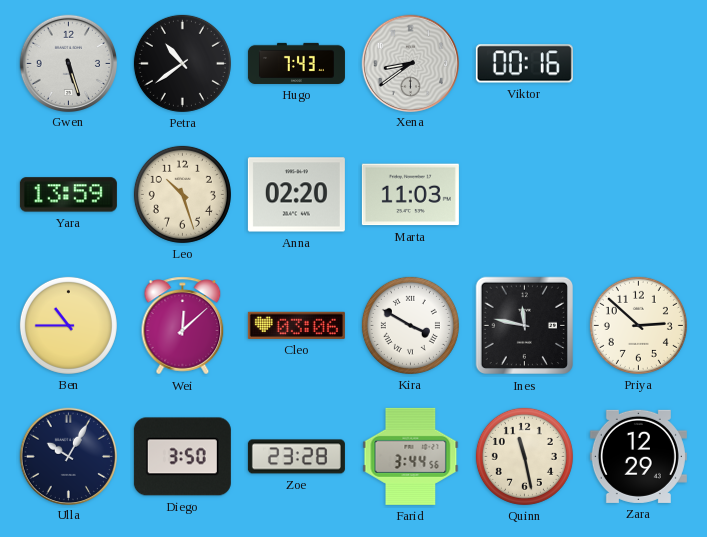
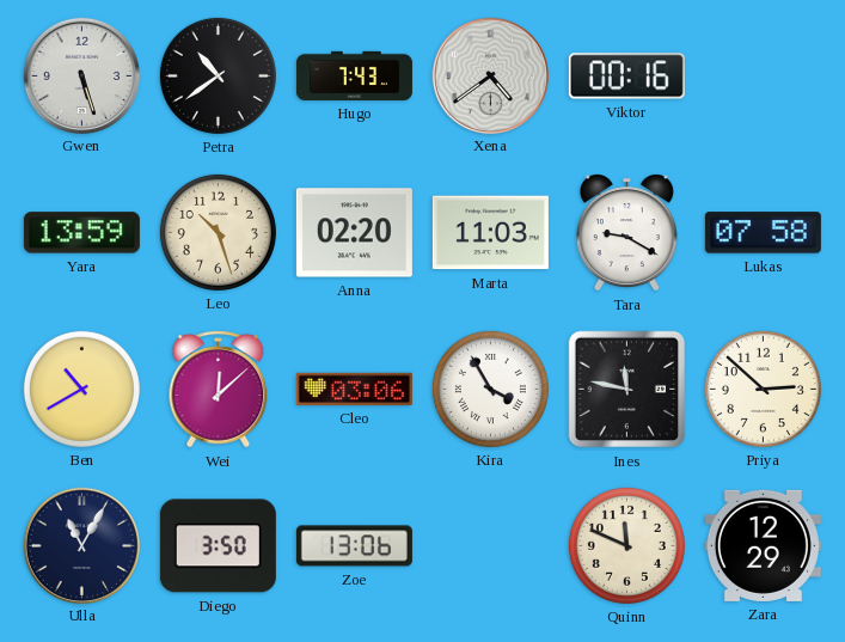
Xena: 8:39 -> 4:39
Tara: none -> 9:20
Lukas: none -> 07:58
Ben: 10:45 -> 10:40
Kira: 3:50 -> 3:55
Ulla: 10:05 -> 11:05
Zoe: 23:28 -> 13:06
Farid: 3:44 -> none
Quinn: 11:28 -> 11:49
